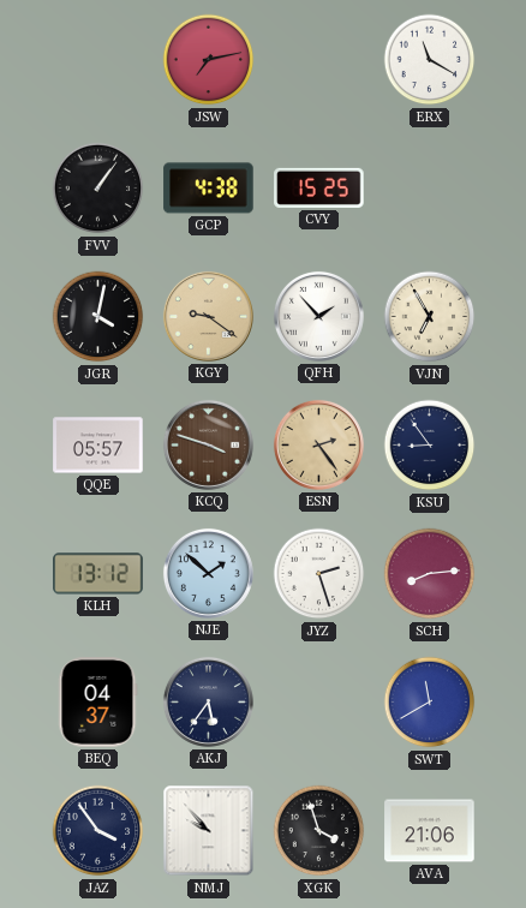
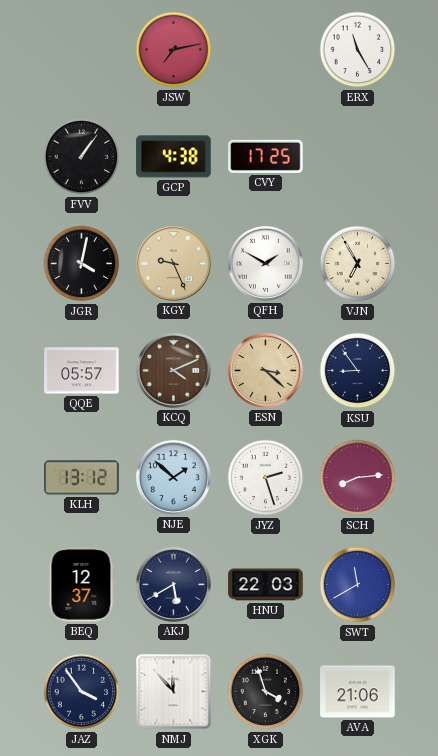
ERX: 11:20 -> 11:25
CVY: 15:25 -> 17:25
KGY: 9:21 -> 9:26
QFH: 1:53 -> 1:50
KCQ: 3:48 -> 4:11
ESN: 2:24 -> 3:22
BEQ: 04:37 -> 12:37
AKJ: 5:36 -> 5:40
HNU: none -> 22:03
NMJ: 9:53 -> 11:53
